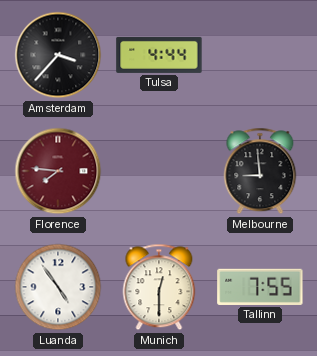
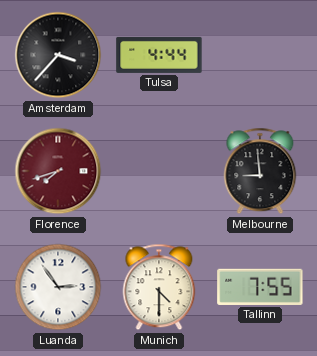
Florence: 7:46 -> 7:42
Luanda: 4:54 -> 2:54
Munich: 12:30 -> 4:30
